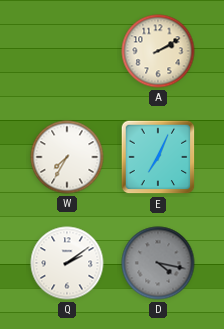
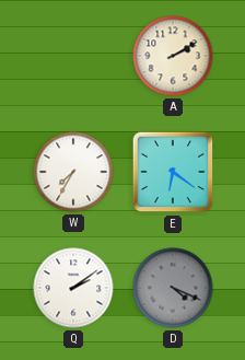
E: 7:04 -> 6:21
D: 4:17 -> 4:19
